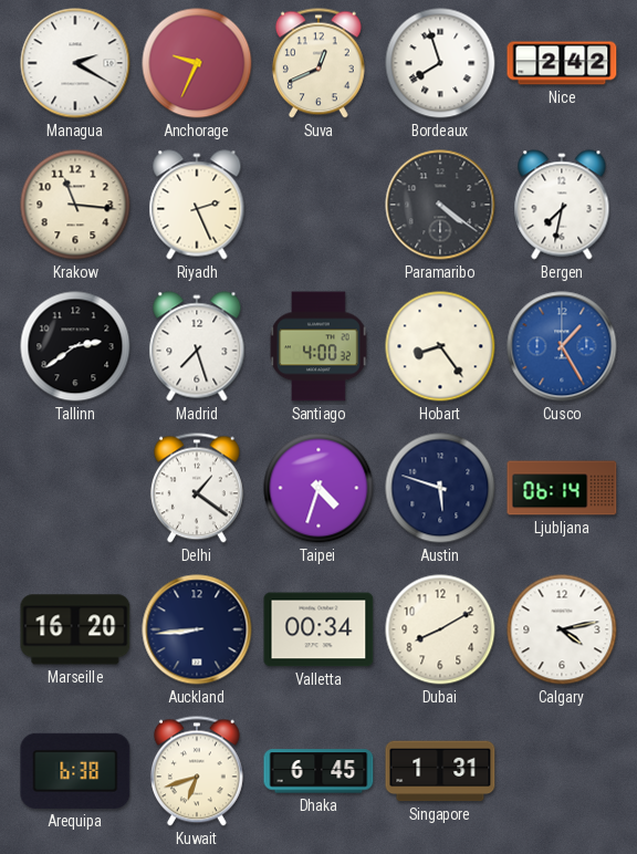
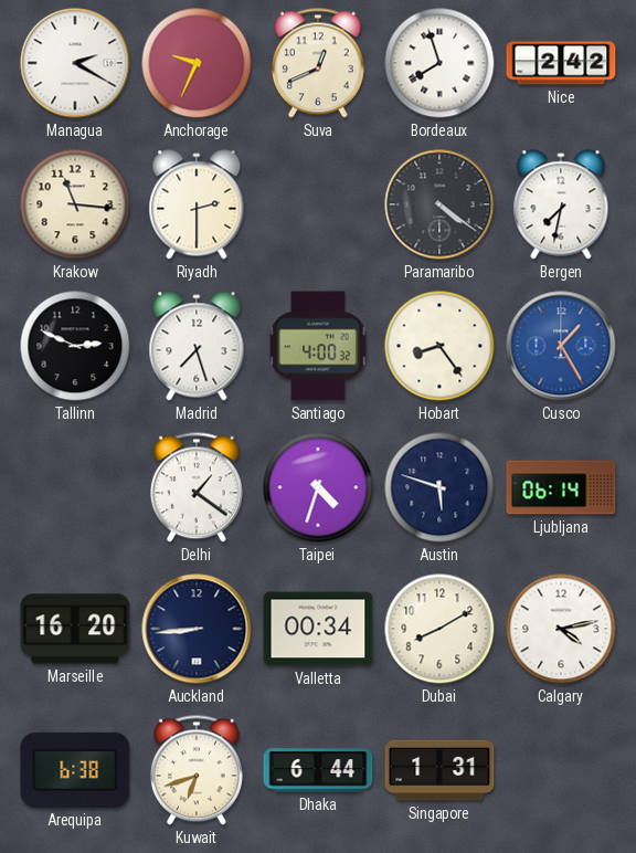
Riyadh: 2:26 -> 2:30
Tallinn: 2:39 -> 2:49
Dhaka: 6:45 -> 6:44
